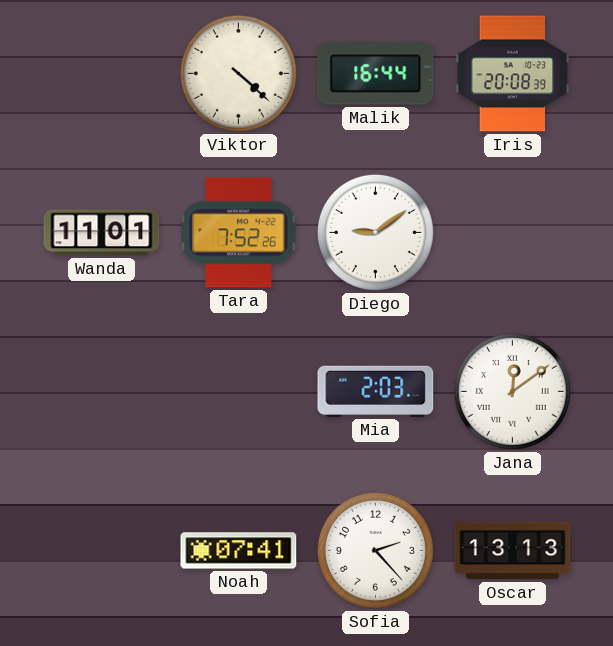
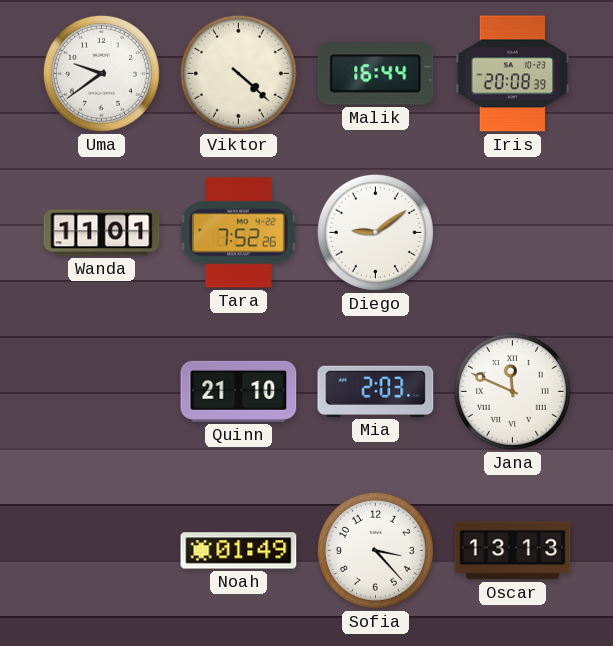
Uma: none -> 9:39
Quinn: none -> 21:10
Jana: 12:09 -> 11:49
Noah: 07:41 -> 01:49
Sofia: 2:23 -> 3:23
